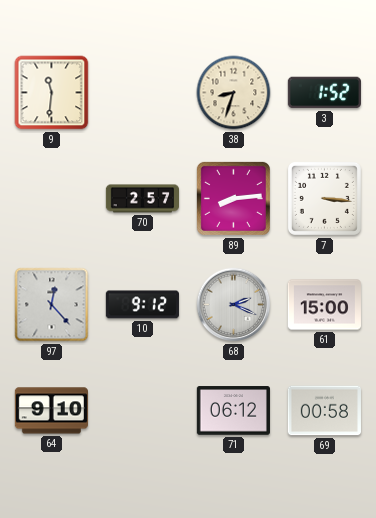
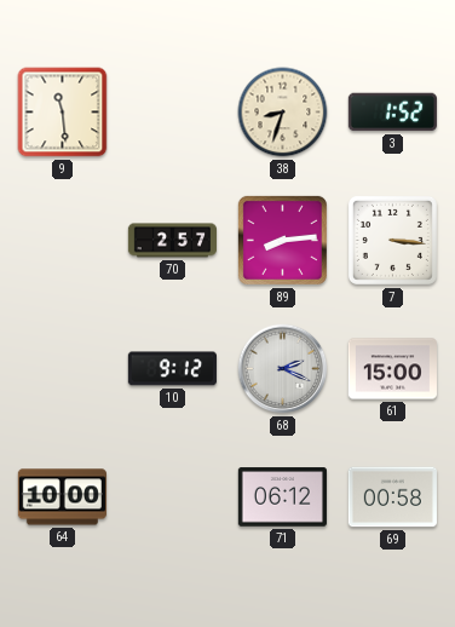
9: 11:31 -> 11:29
97: 12:23 -> none
64: 9:10 -> 10:00
